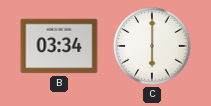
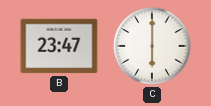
B: 03:34 -> 23:47
